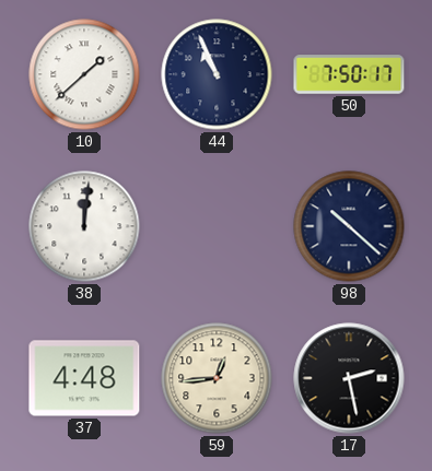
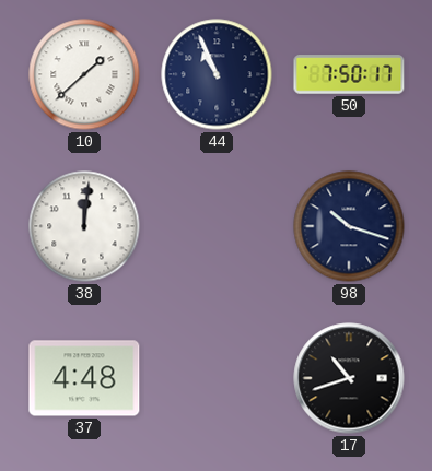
98: 10:22 -> 10:18
59: 12:44 -> none
17: 2:28 -> 10:42
